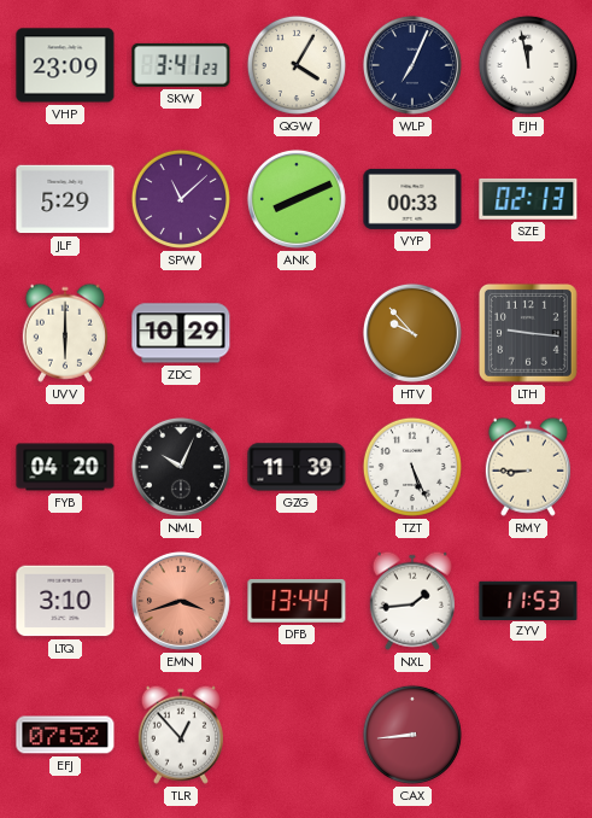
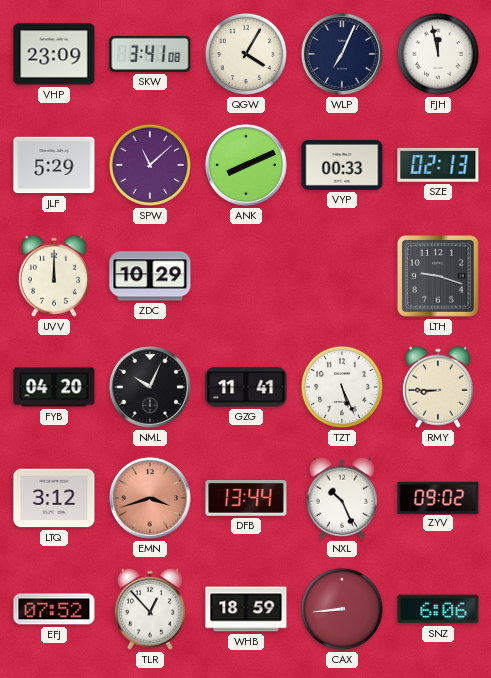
SKW: 3:41:23 -> 3:41:08
UVV: 6:00 -> 12:00
HTV: 9:53 -> none
LTH: 9:16 -> 9:18
GZG: 11:39 -> 11:41
LTQ: 3:10 -> 3:12
NXL: 1:44 -> 10:26
ZYV: 11:53 -> 09:02
WHB: none -> 18:59
SNZ: none -> 6:06
